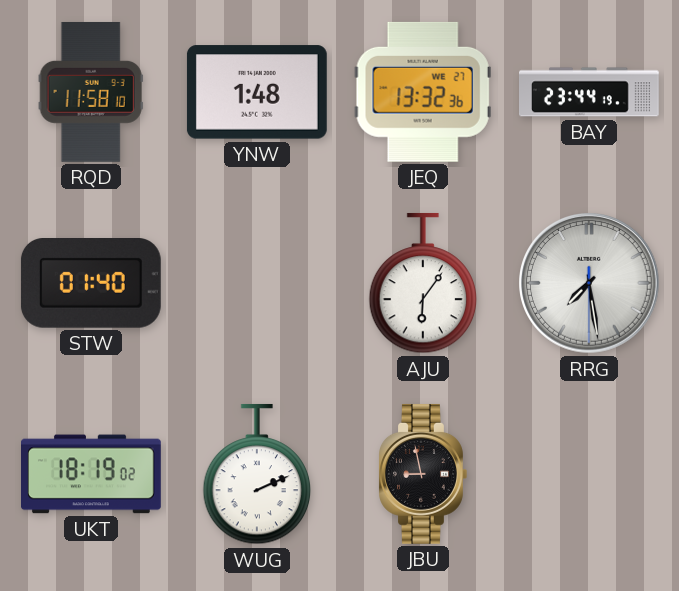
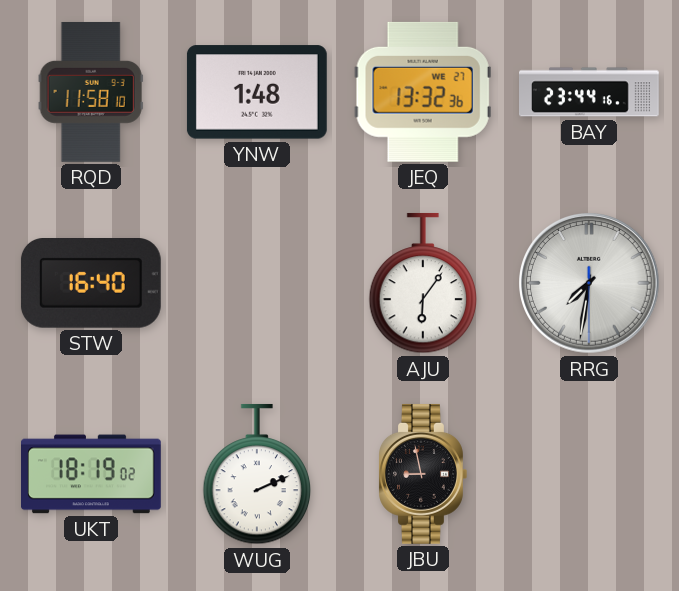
BAY: 23:44:19 -> 23:44:16
STW: 01:40 -> 16:40
RRG: 7:28 -> 7:31
